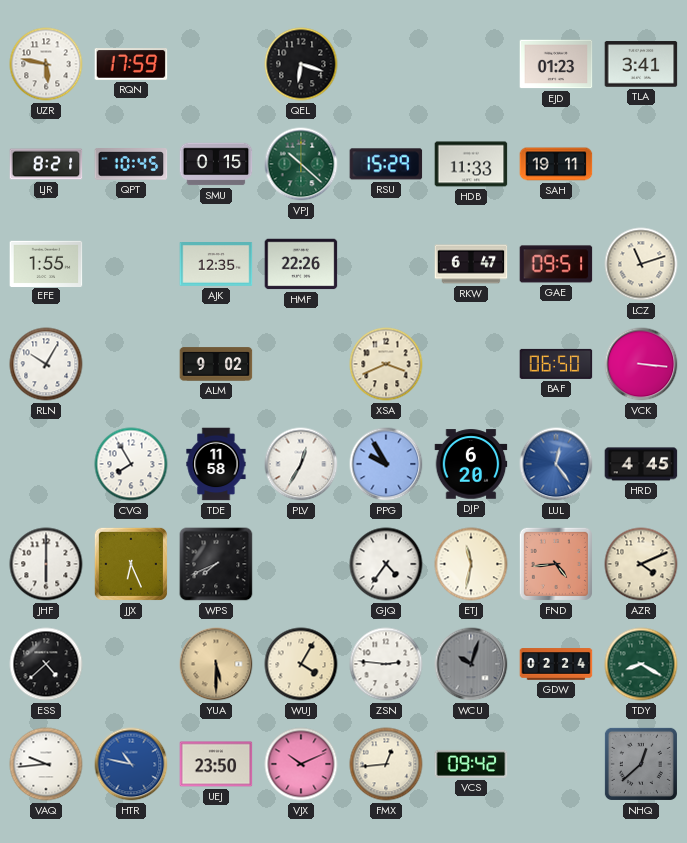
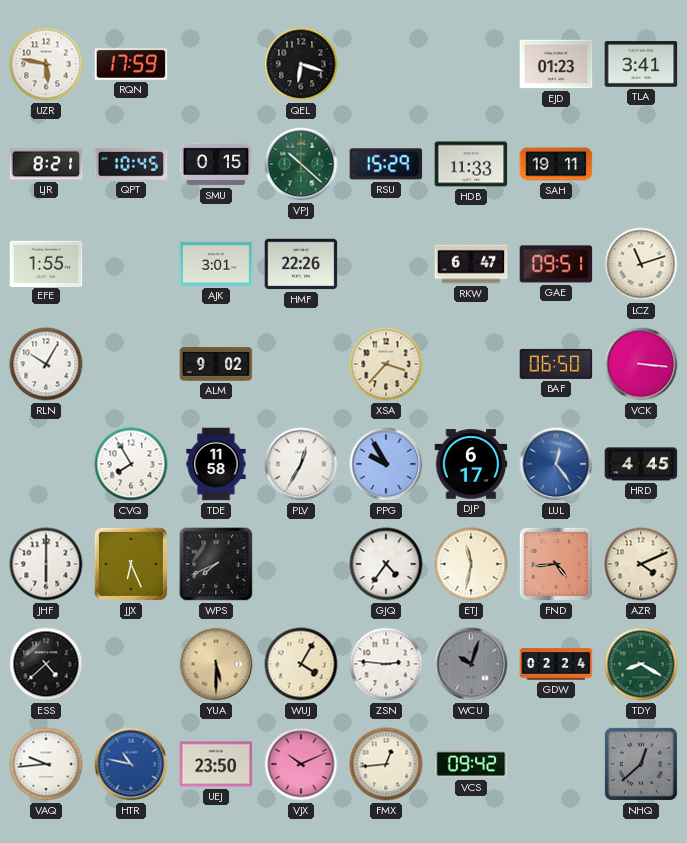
AJK: 12:35 -> 3:01
XSA: 3:41 -> 3:37
DJP: 6:20 -> 6:17
